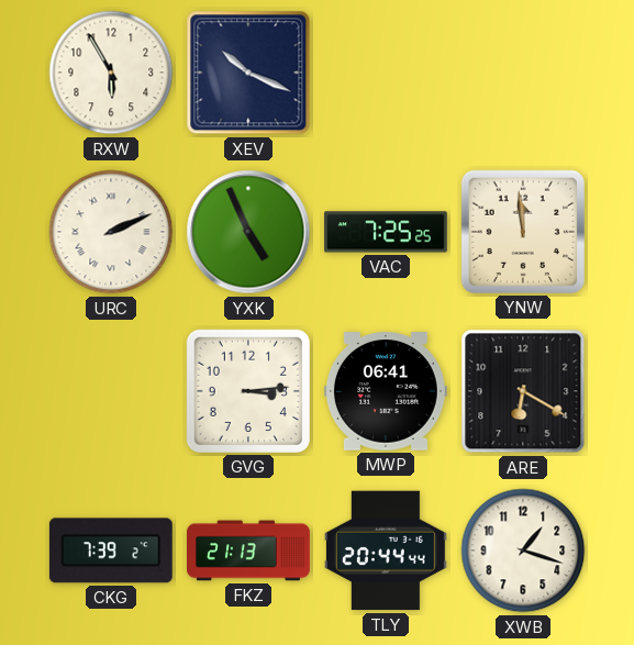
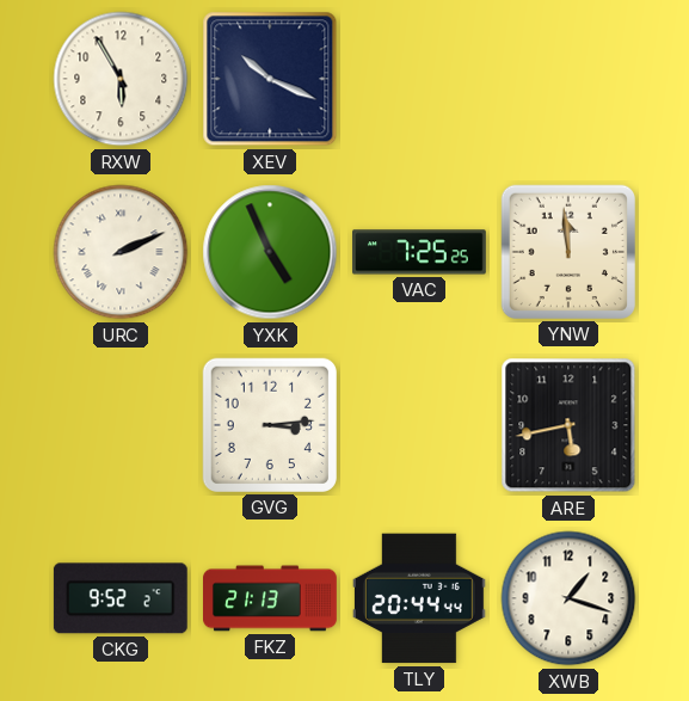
MWP: 06:41 -> none
ARE: 6:20 -> 5:43
CKG: 7:39 -> 9:52
